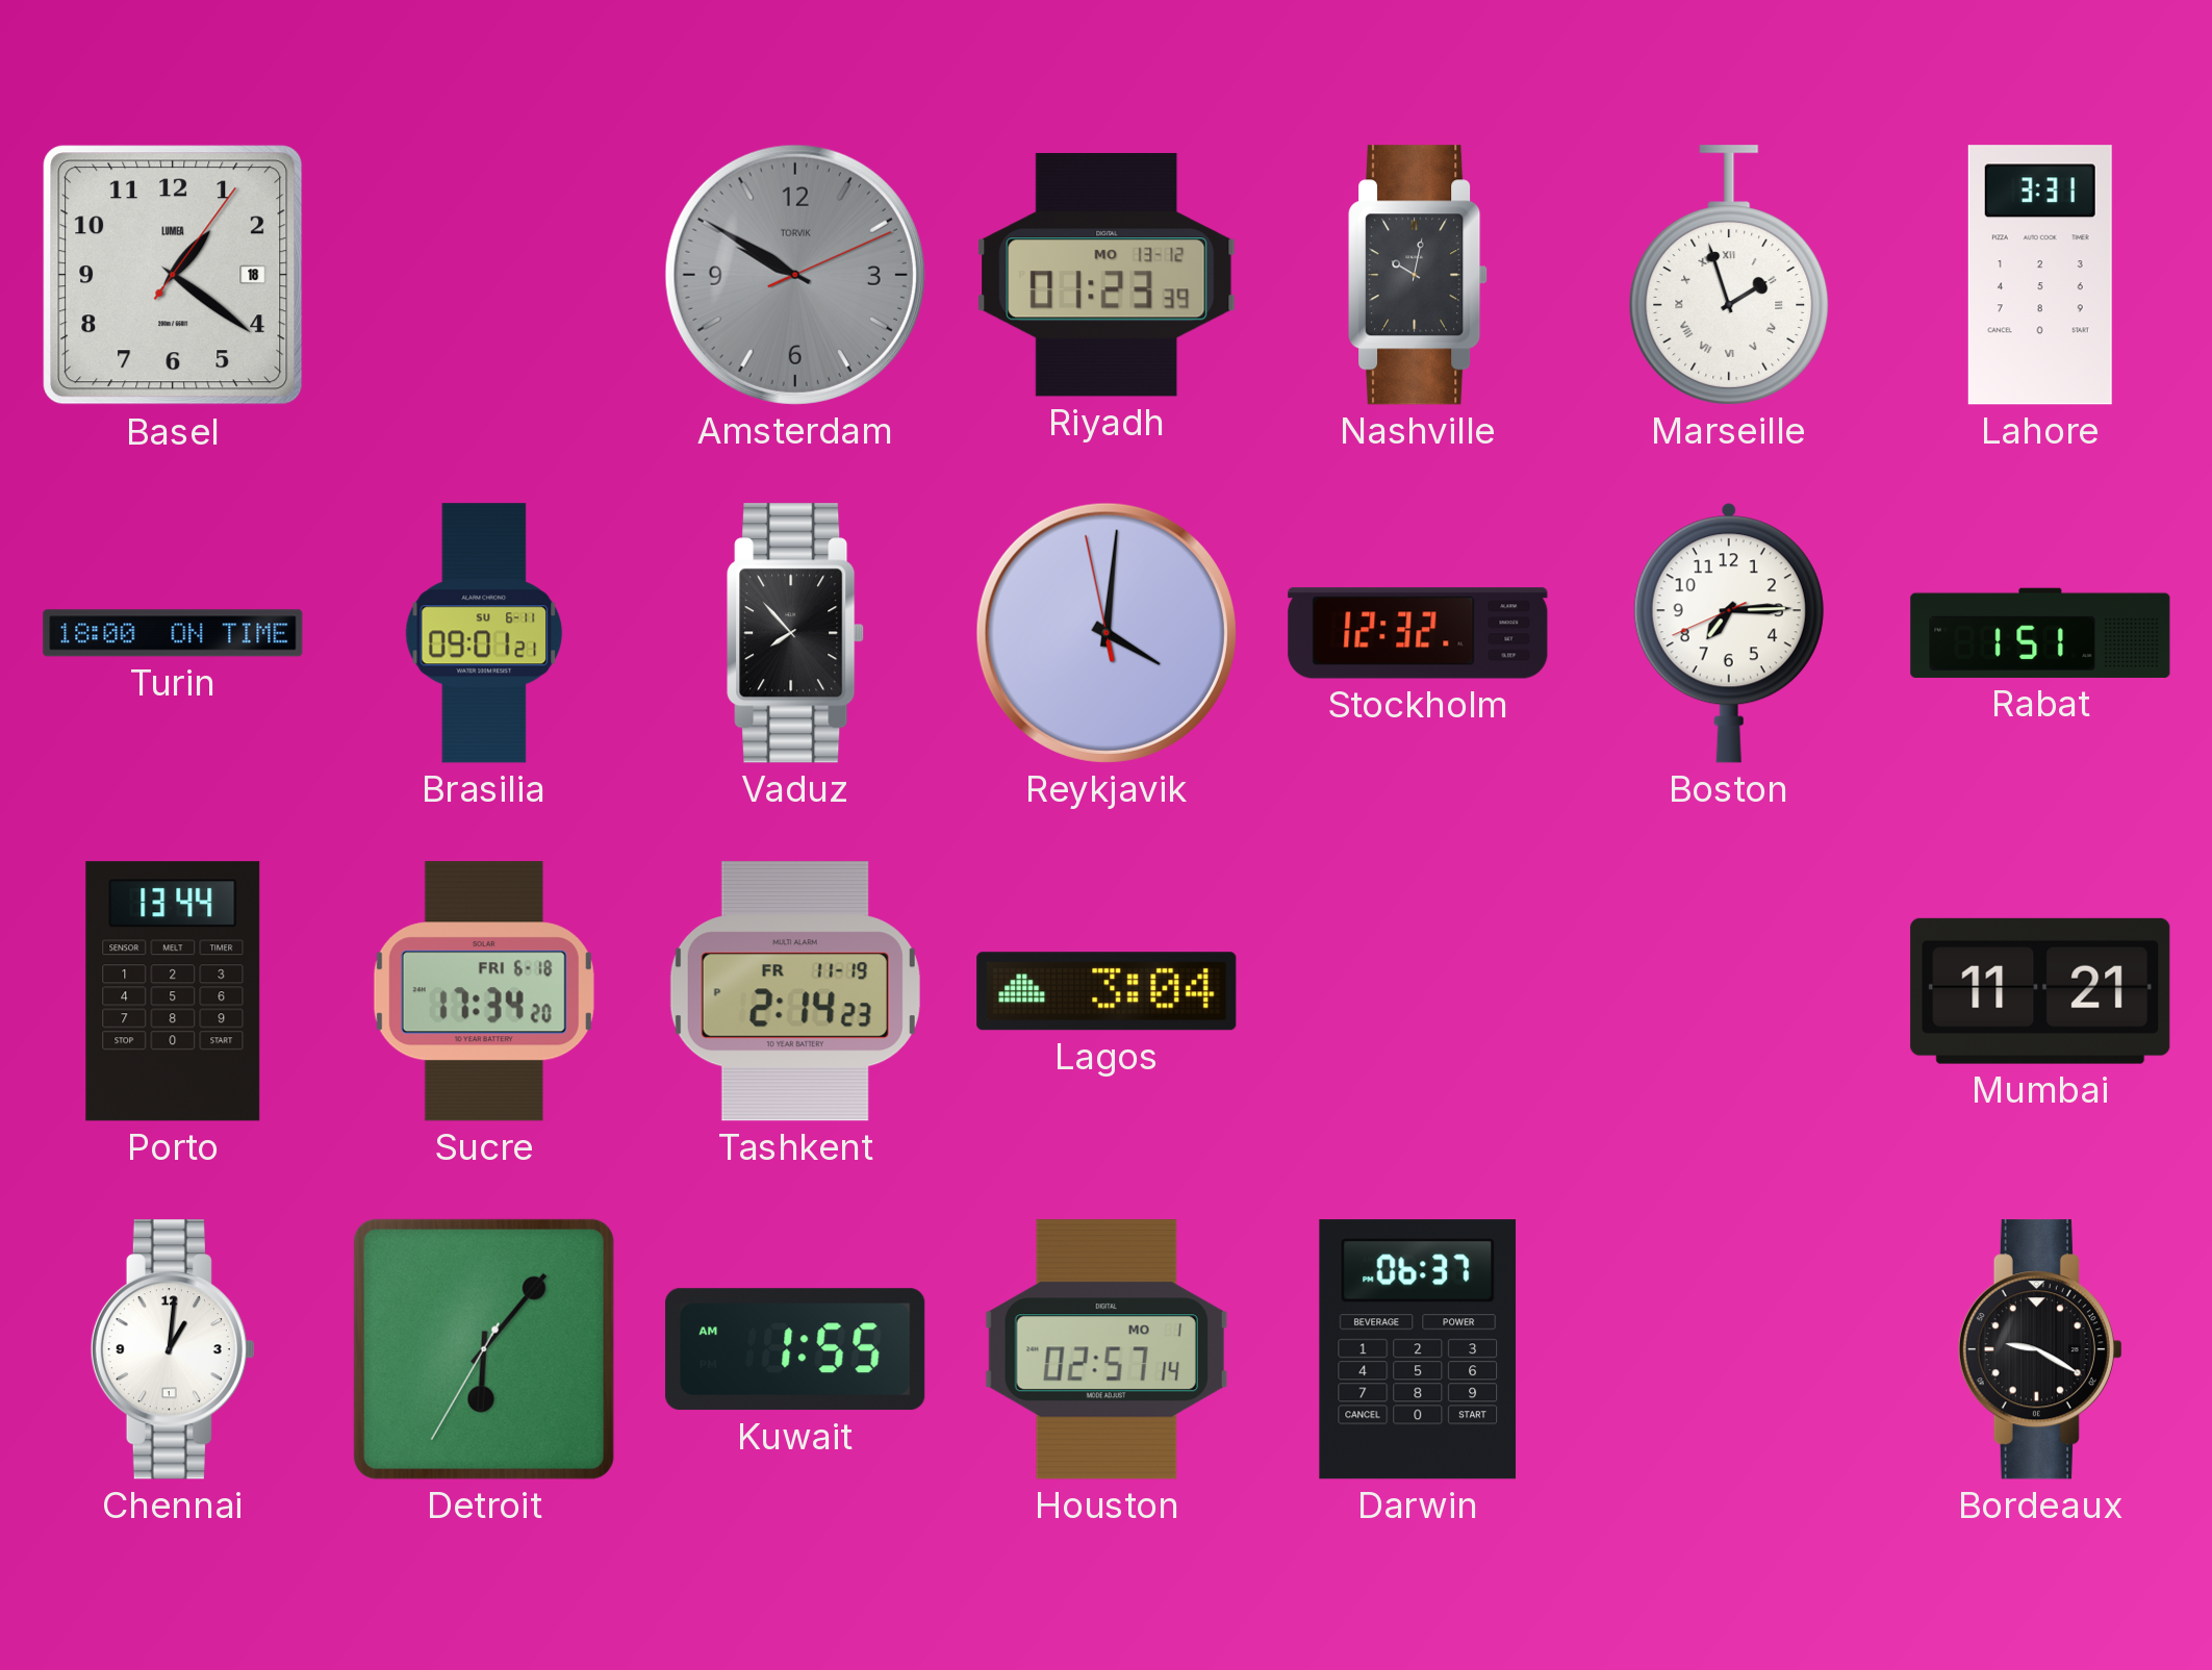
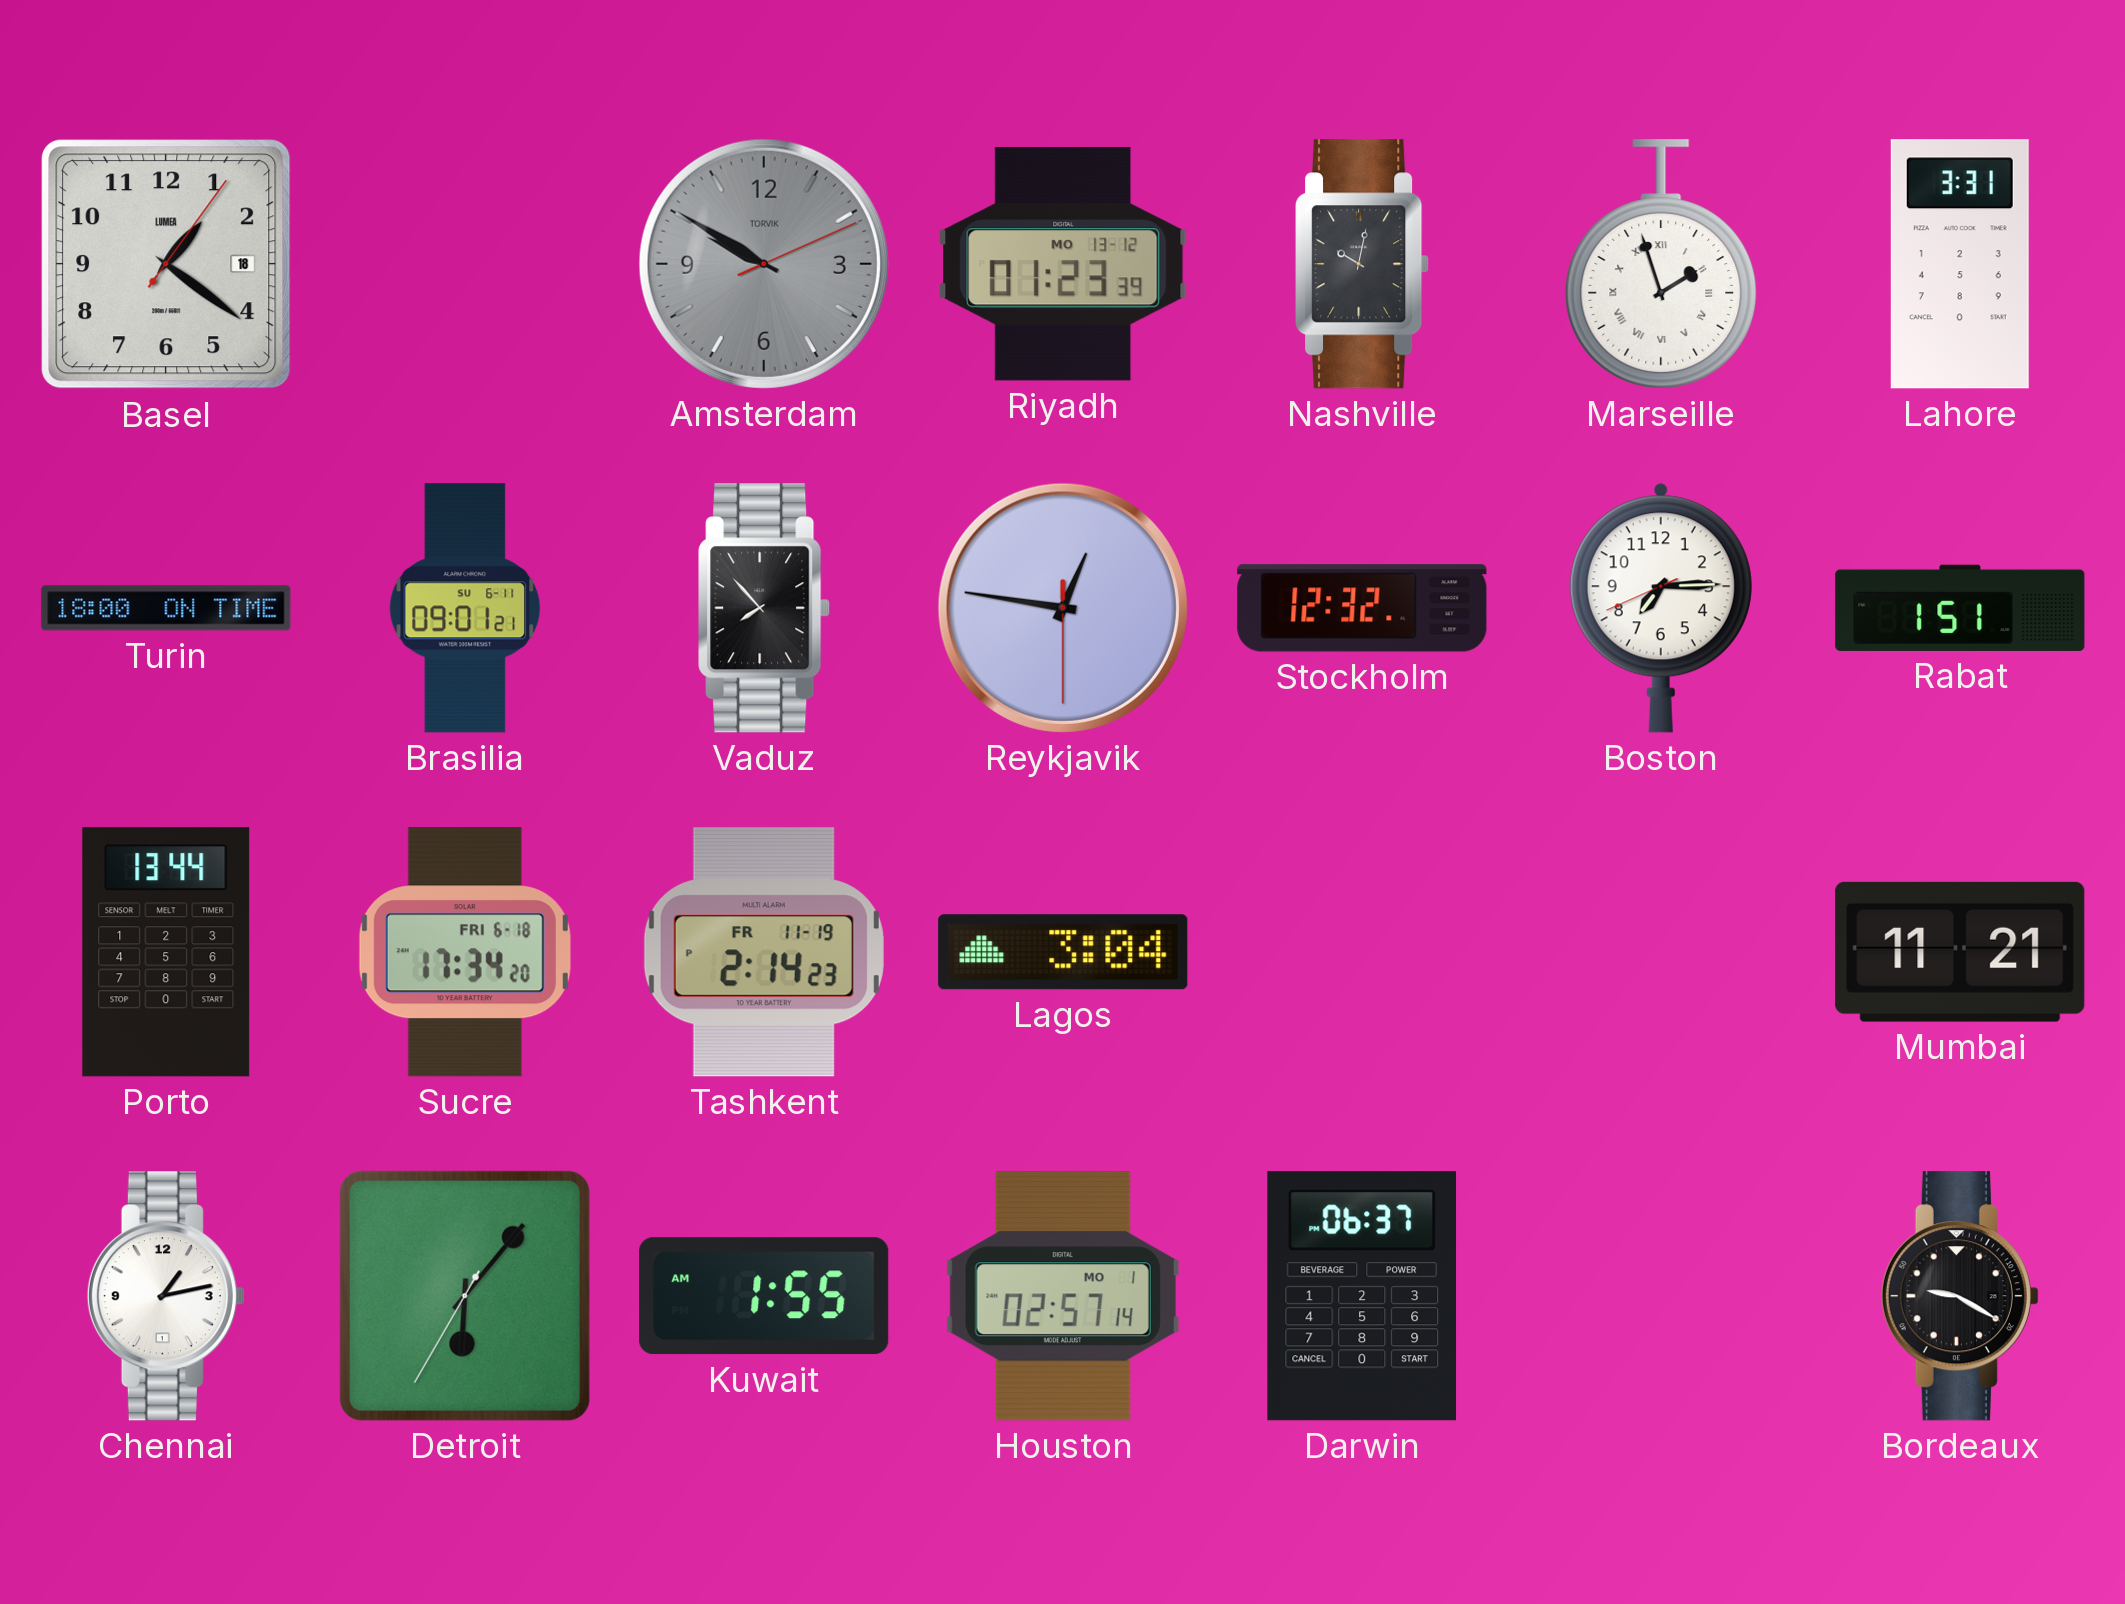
Reykjavik: 4:00 -> 12:46
Chennai: 1:01 -> 1:13
